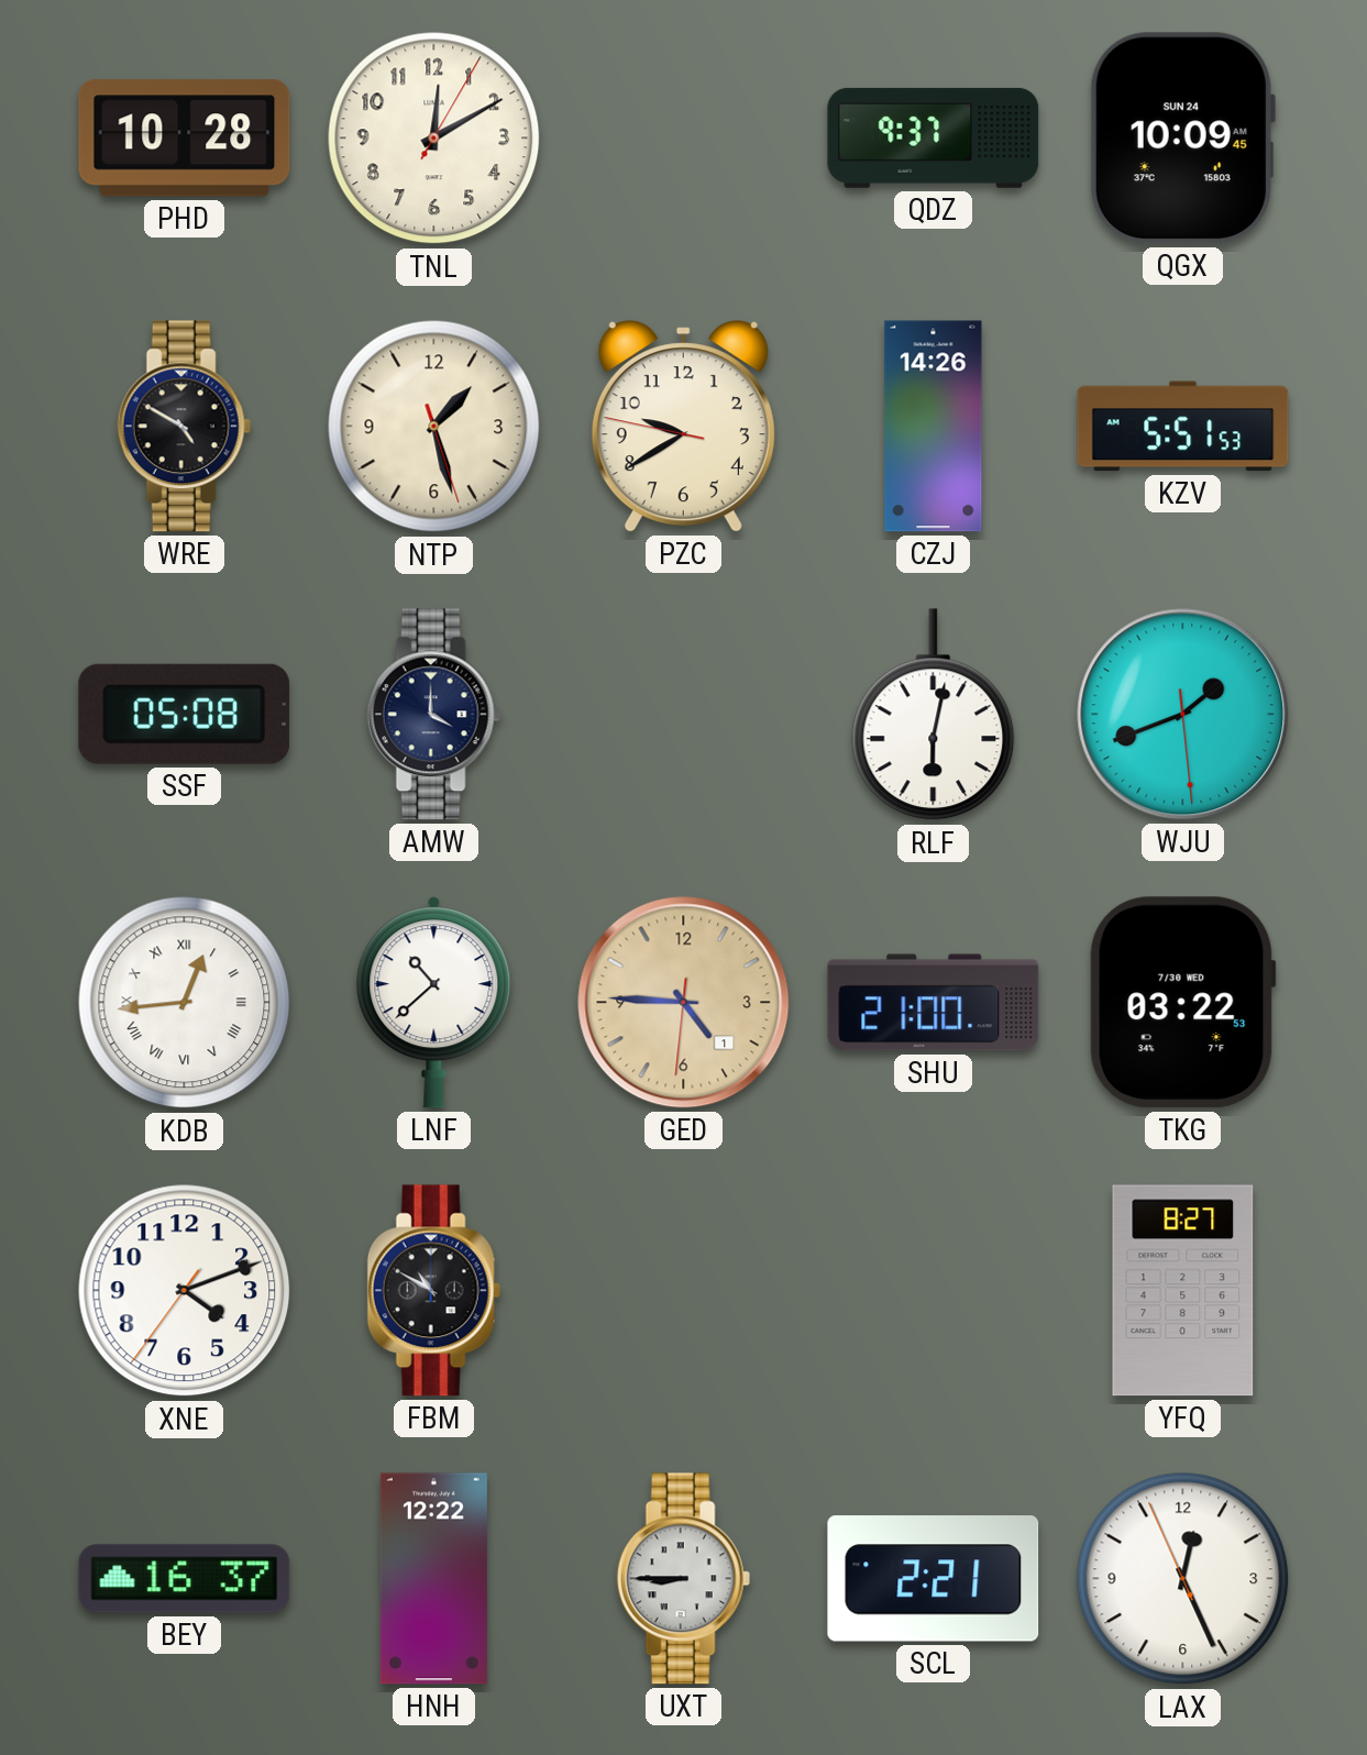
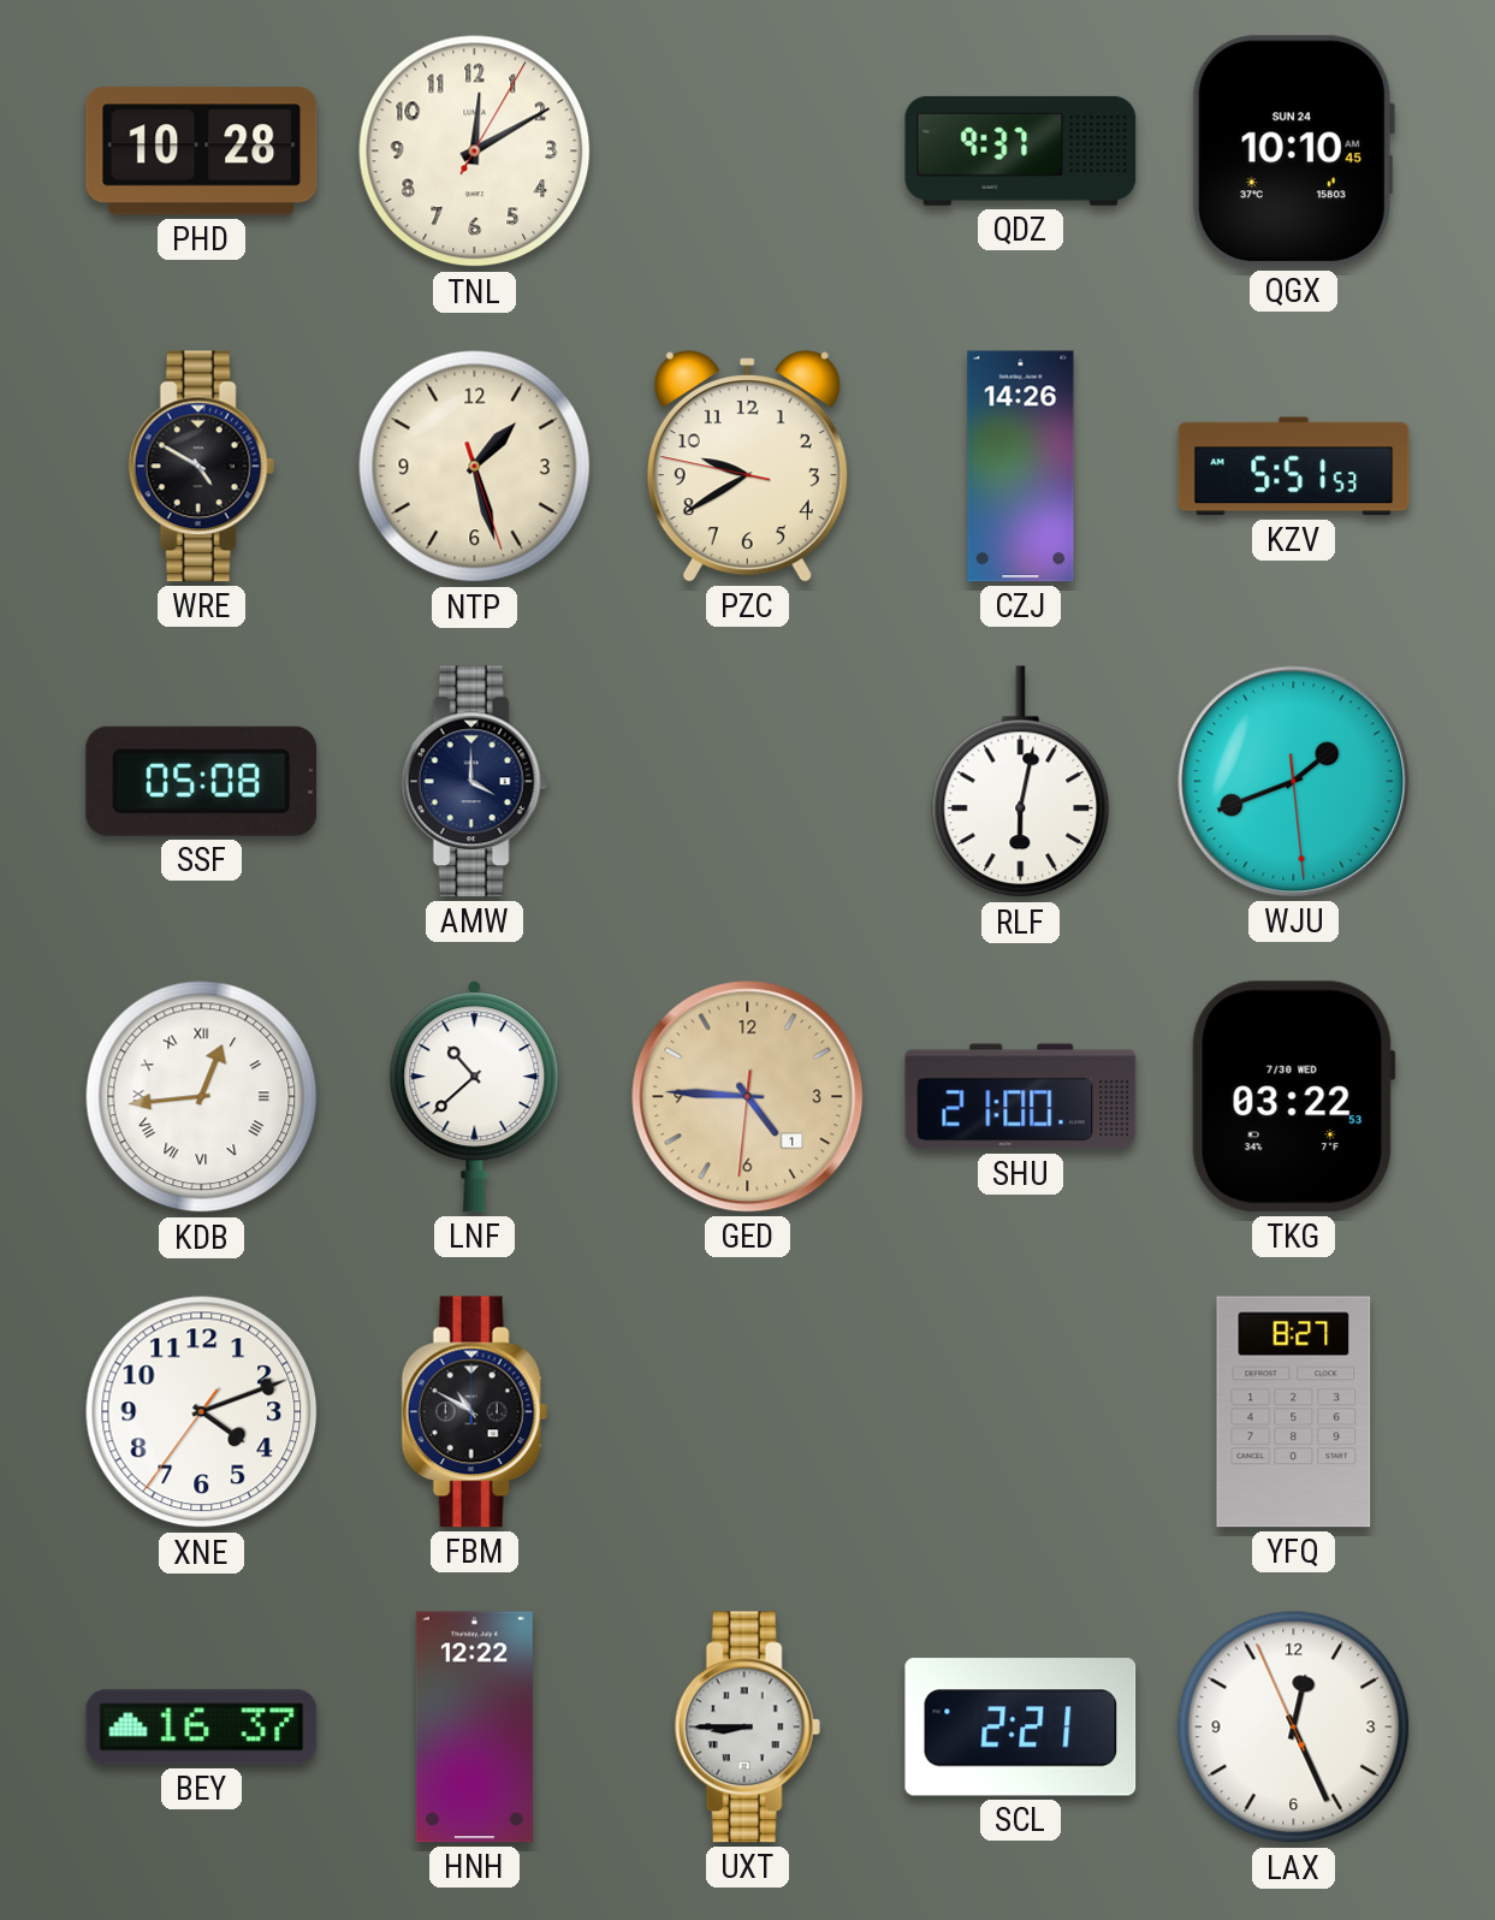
QGX: 10:09 -> 10:10
